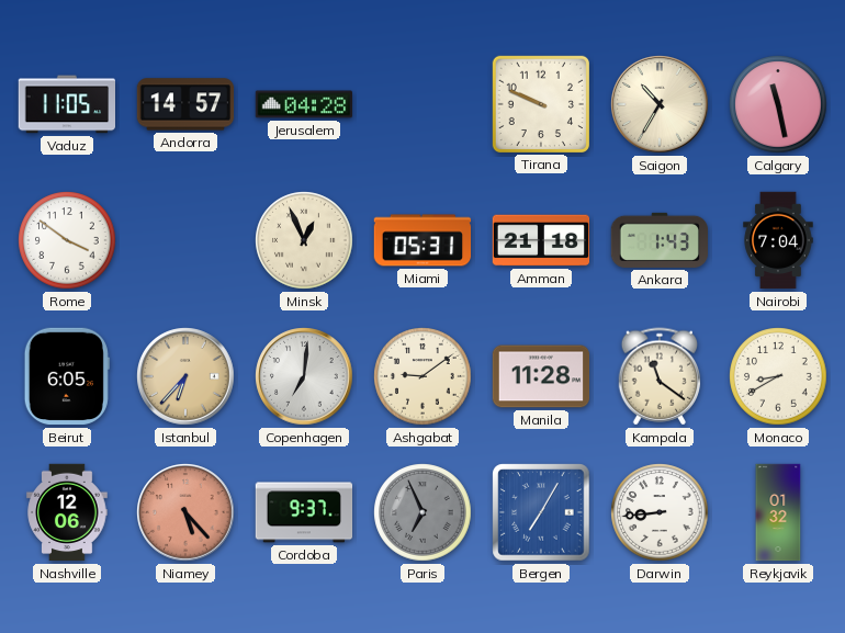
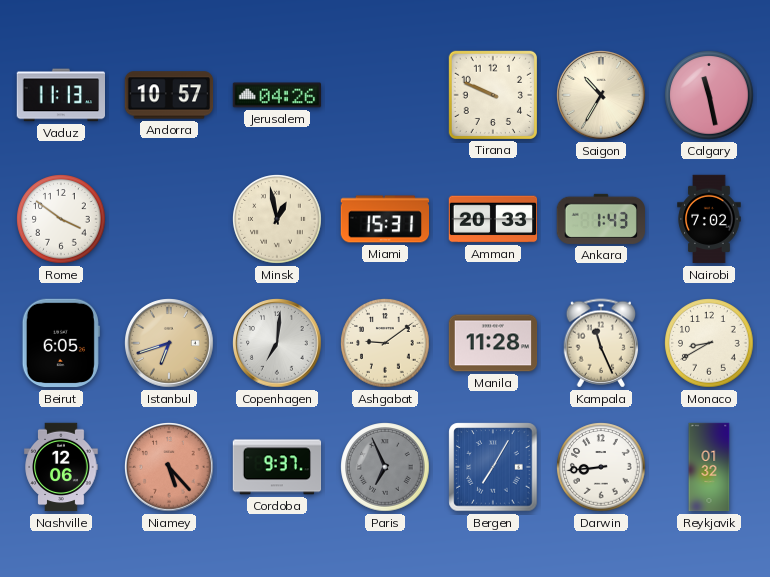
Vaduz: 11:05 -> 11:13
Andorra: 14:57 -> 10:57
Jerusalem: 04:28 -> 04:26
Minsk: 12:56 -> 12:58
Miami: 05:31 -> 15:31
Amman: 21:18 -> 20:33
Nairobi: 7:04 -> 7:02
Istanbul: 6:37 -> 6:42
Kampala: 11:21 -> 11:26
